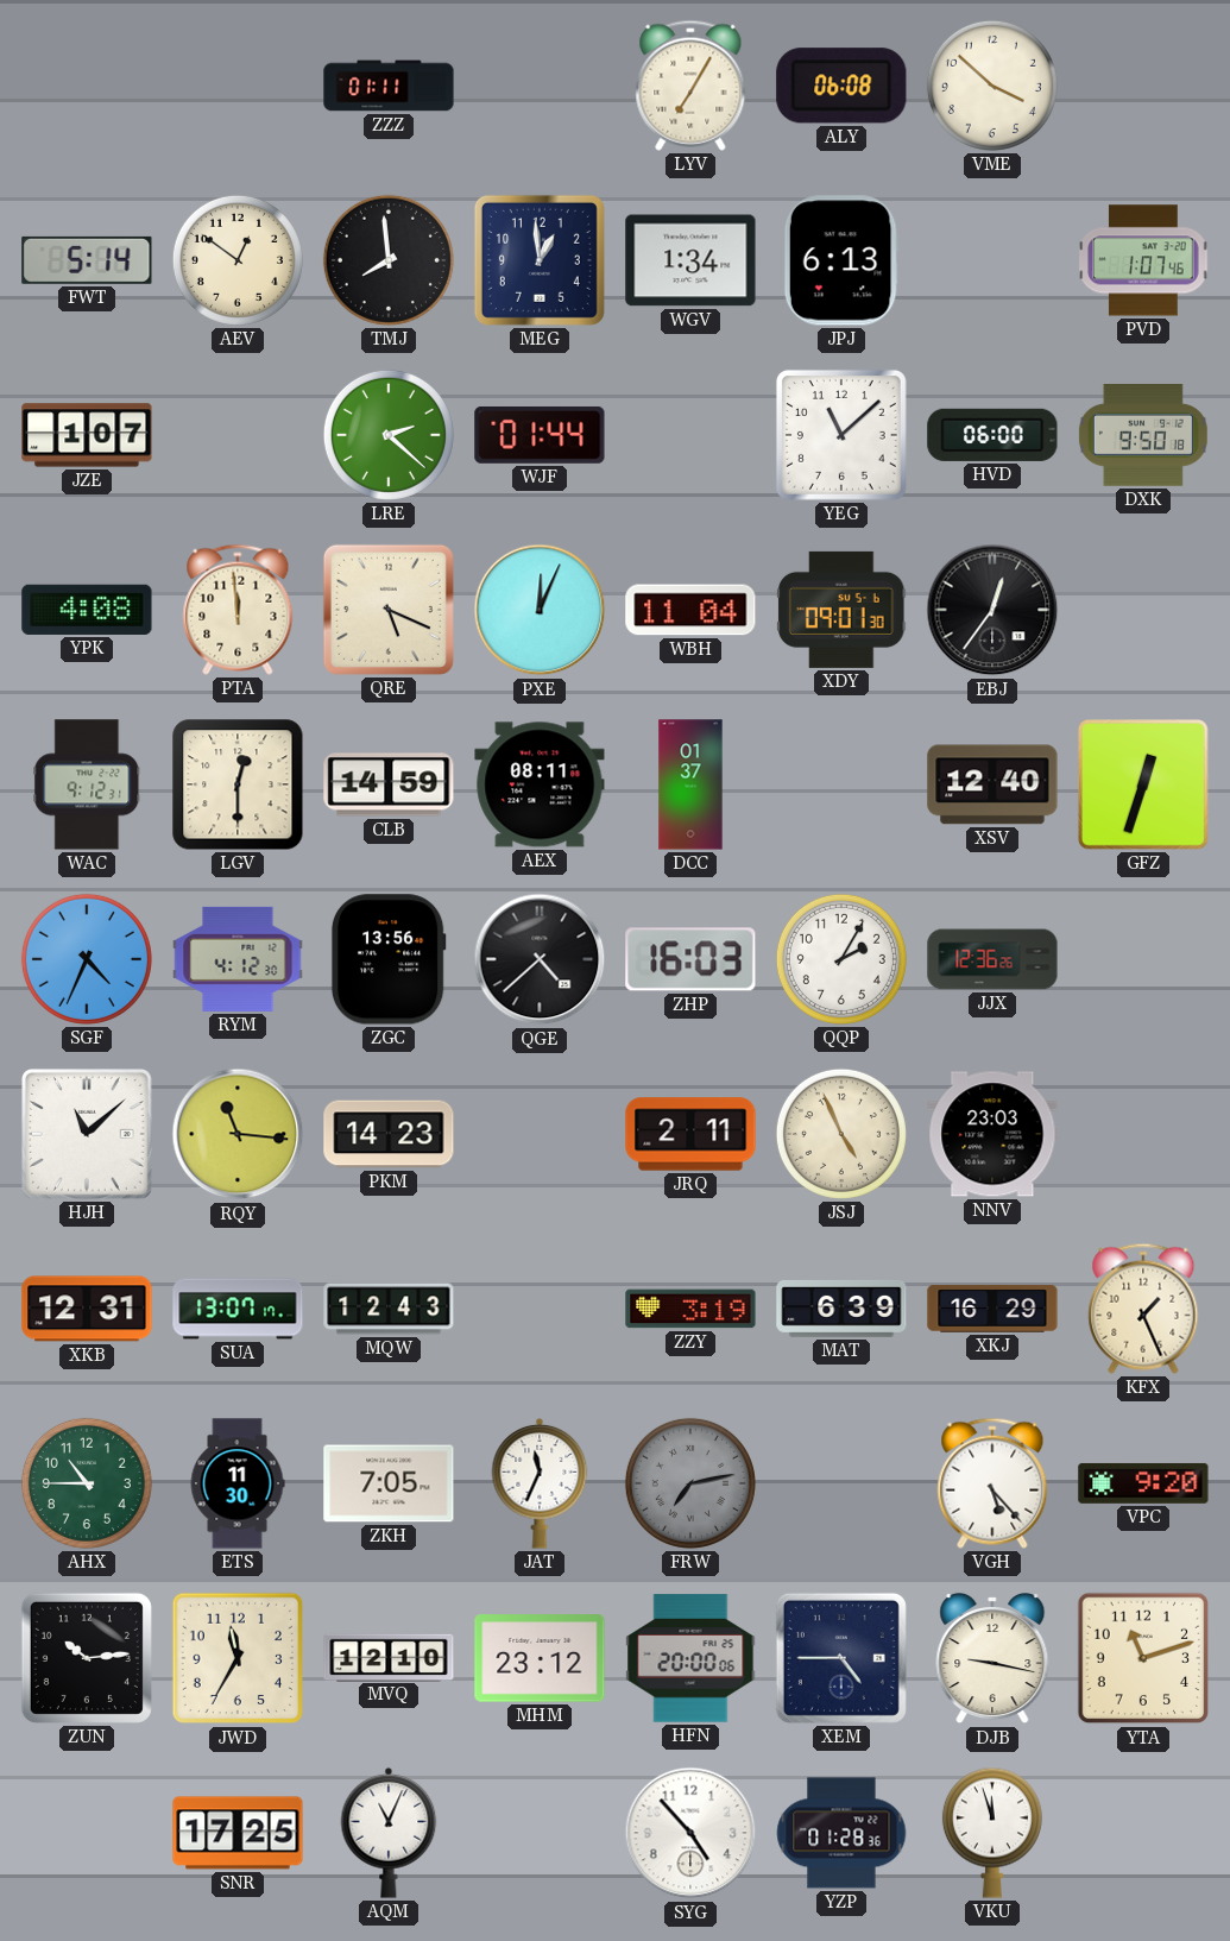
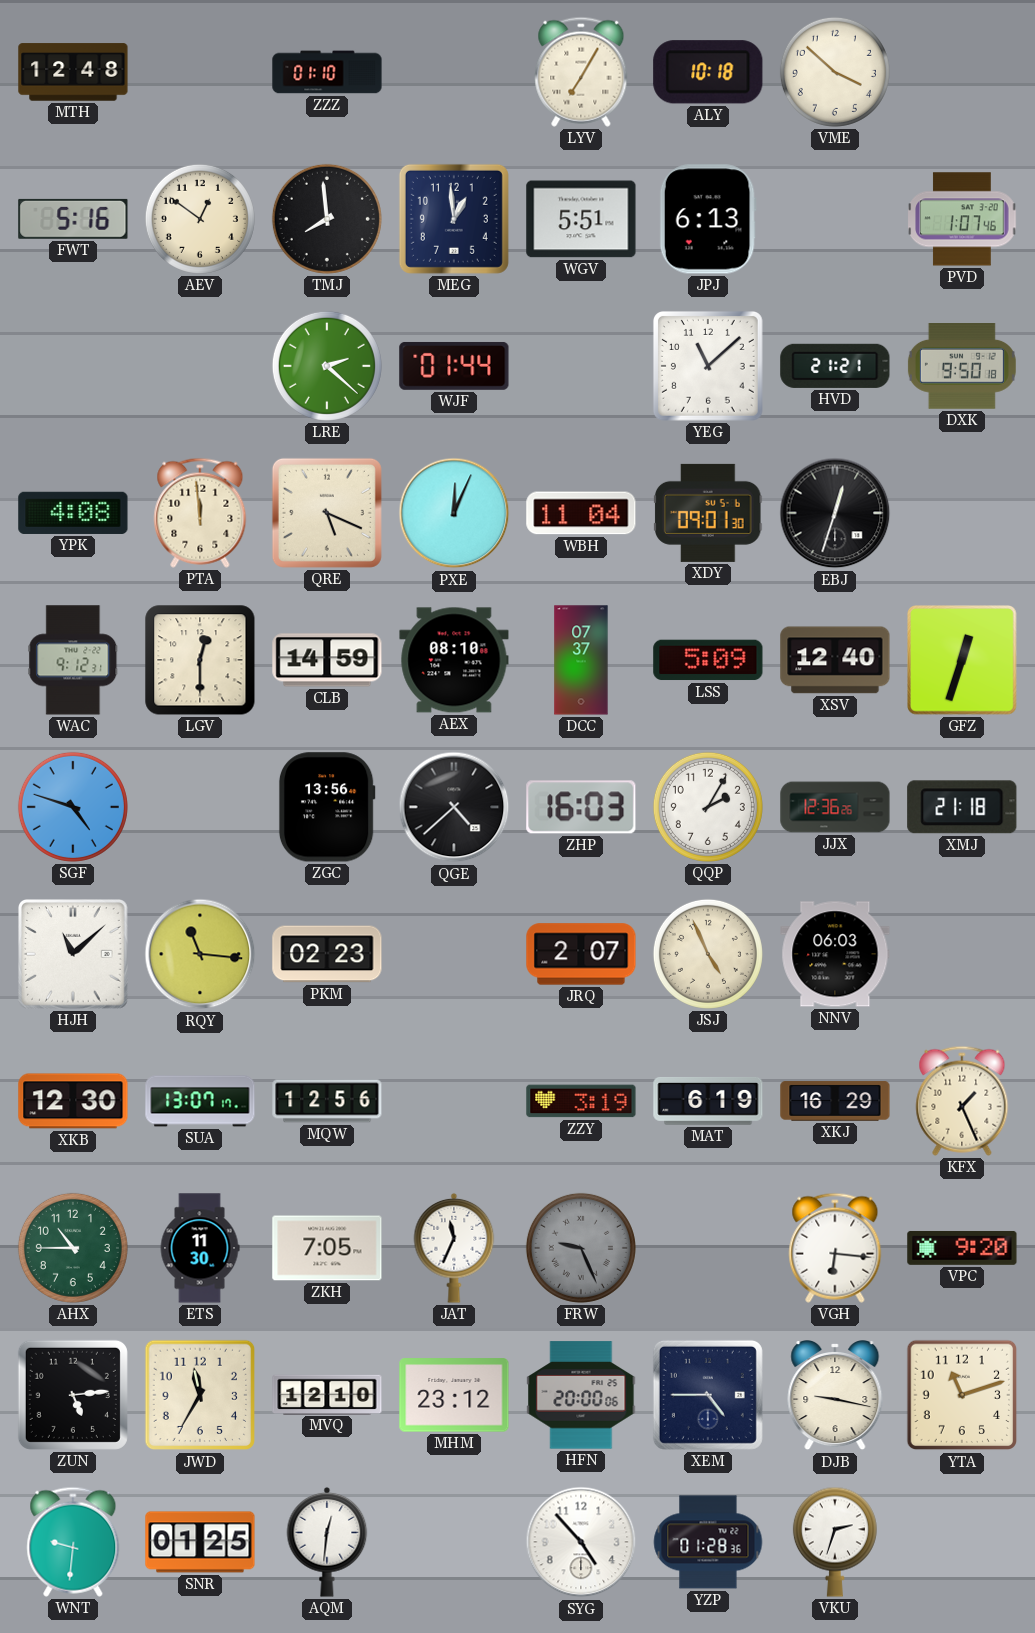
MTH: none -> 12:48
ZZZ: 01:11 -> 01:10
ALY: 06:08 -> 10:18
FWT: 5:14 -> 5:16
WGV: 1:34 -> 5:51
JZE: 1:07 -> none
HVD: 06:00 -> 21:21
EBJ: 12:36 -> 12:33
AEX: 08:11 -> 08:10
DCC: 01:37 -> 07:37
LSS: none -> 5:09
SGF: 4:34 -> 4:48
RYM: 4:12 -> none
XMJ: none -> 21:18
PKM: 14:23 -> 02:23
JRQ: 2:11 -> 2:07
NNV: 23:03 -> 06:03
XKB: 12:31 -> 12:30
MQW: 12:43 -> 12:56
MAT: 6:39 -> 6:19
FRW: 7:13 -> 9:26
VGH: 5:23 -> 6:16
ZUN: 10:14 -> 5:14
WNT: none -> 9:31
SNR: 17:25 -> 01:25
AQM: 11:04 -> 12:31
VKU: 11:57 -> 2:33
